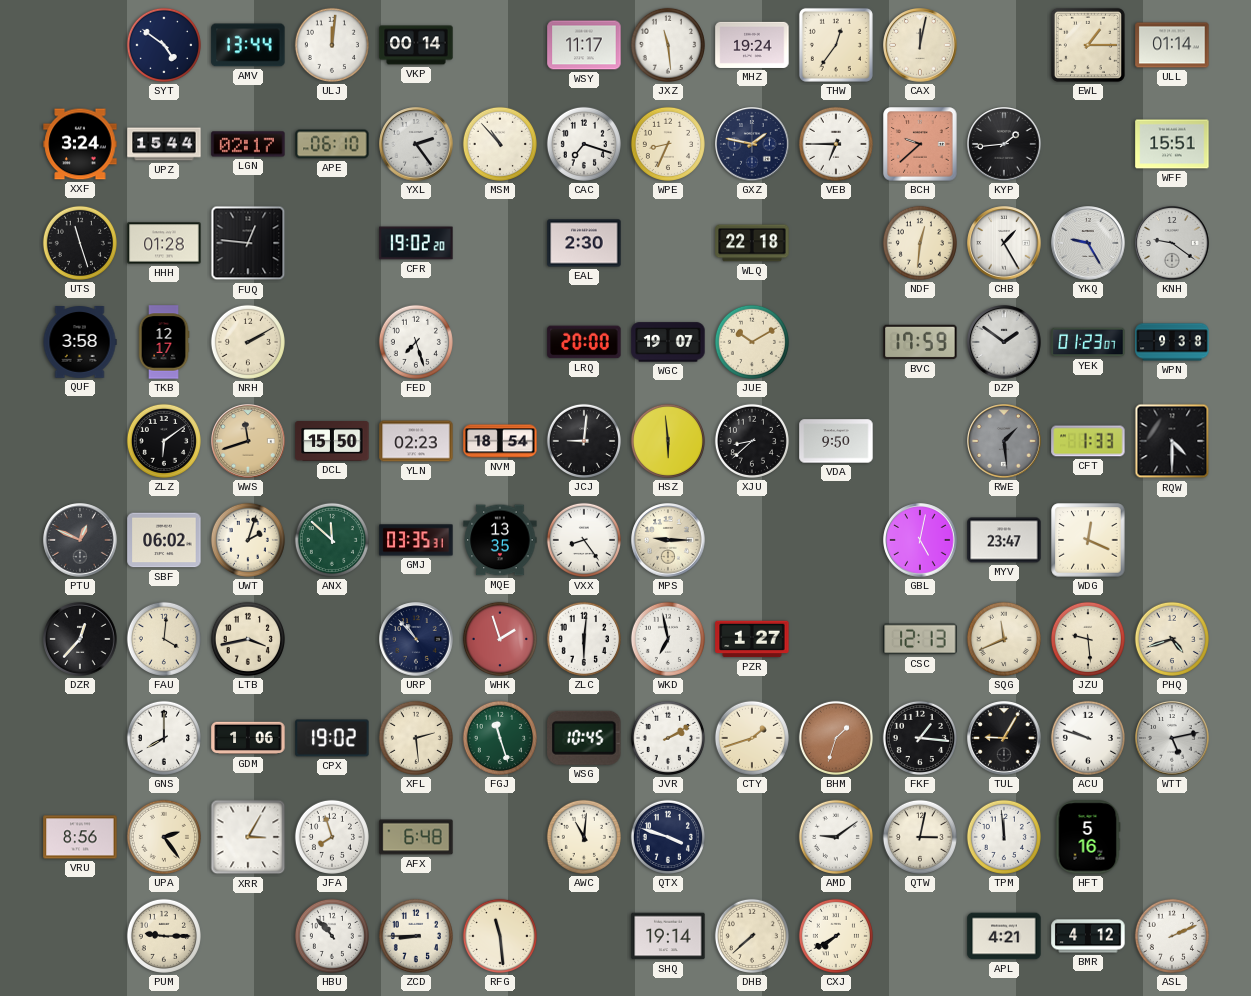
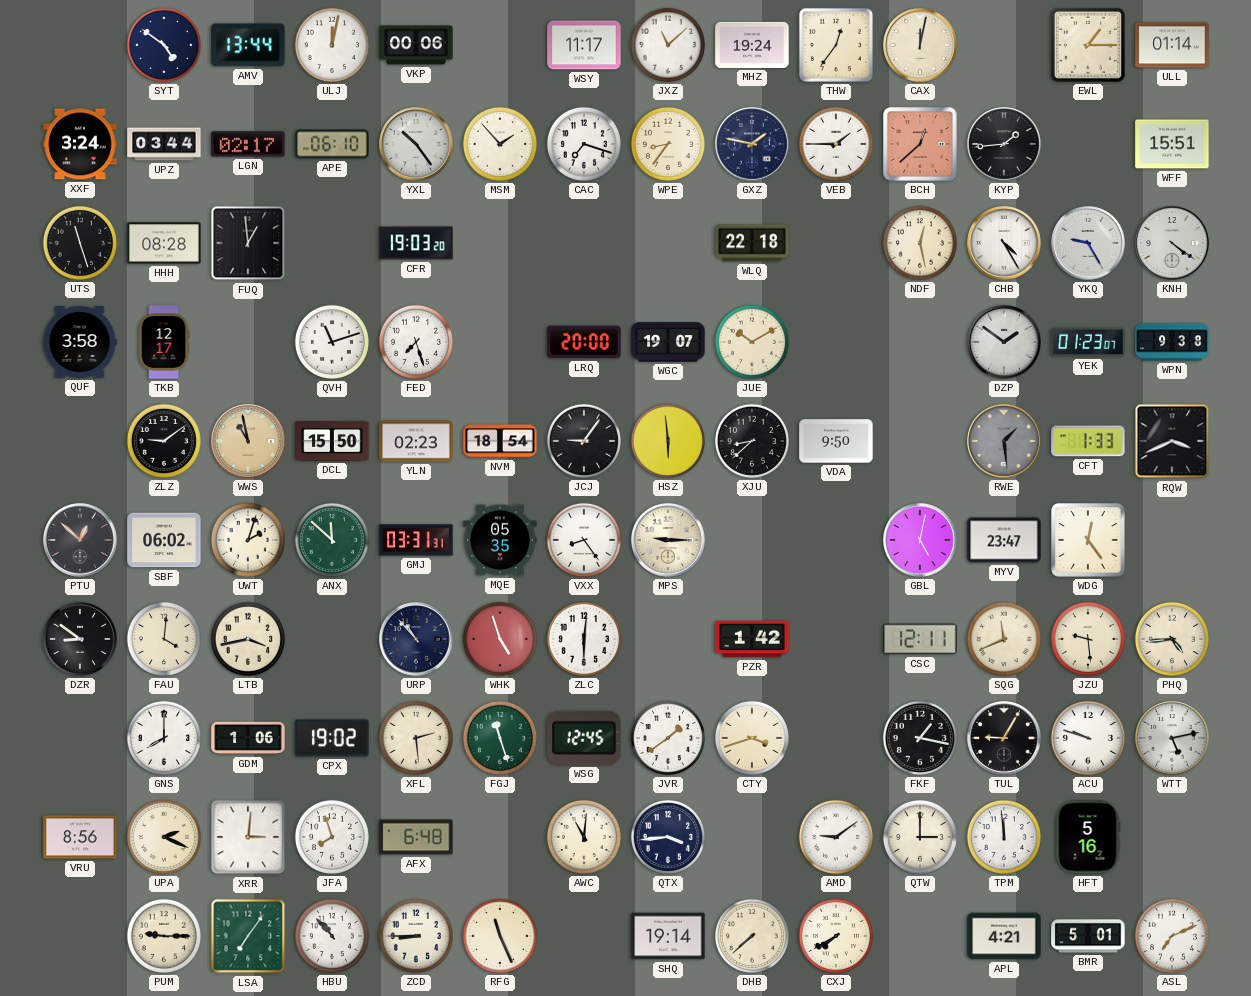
ULJ: 12:01 -> 12:02
VKP: 00:14 -> 00:06
JXZ: 11:29 -> 11:08
UPZ: 15:44 -> 03:44
YXL: 2:24 -> 10:24
MSM: 10:53 -> 1:53
WPE: 8:34 -> 8:36
VEB: 6:45 -> 1:45
BCH: 9:38 -> 12:38
HHH: 01:28 -> 08:28
FUQ: 12:46 -> 12:59
CFR: 19:02 -> 19:03
EAL: 2:30 -> none
NDF: 12:31 -> 12:28
CHB: 1:25 -> 4:25
KNH: 9:21 -> 4:21
NRH: 2:10 -> none
QVH: none -> 11:12
BVC: 17:59 -> none
ZLZ: 6:09 -> 9:09
WWS: 11:42 -> 10:58
JCJ: 9:01 -> 9:06
RQW: 4:30 -> 3:41
PTU: 12:49 -> 12:52
GMJ: 03:35 -> 03:31
MQE: 13:35 -> 05:35
WDG: 12:19 -> 12:24
DZR: 12:37 -> 8:51
WHK: 1:57 -> 4:57
WKD: 6:58 -> none
PZR: 1:27 -> 1:42
CSC: 12:13 -> 12:11
PHQ: 4:42 -> 4:44
WSG: 10:45 -> 12:45
JVR: 2:10 -> 1:39
CTY: 1:42 -> 3:42
BHM: 1:33 -> none
FKF: 1:16 -> 1:17
UPA: 2:24 -> 2:19
XRR: 3:05 -> 3:01
QTX: 3:48 -> 3:44
QTW: 3:02 -> 3:00
LSA: none -> 7:06
RFG: 11:29 -> 11:26
BMR: 4:12 -> 5:01
ASL: 2:11 -> 7:11
